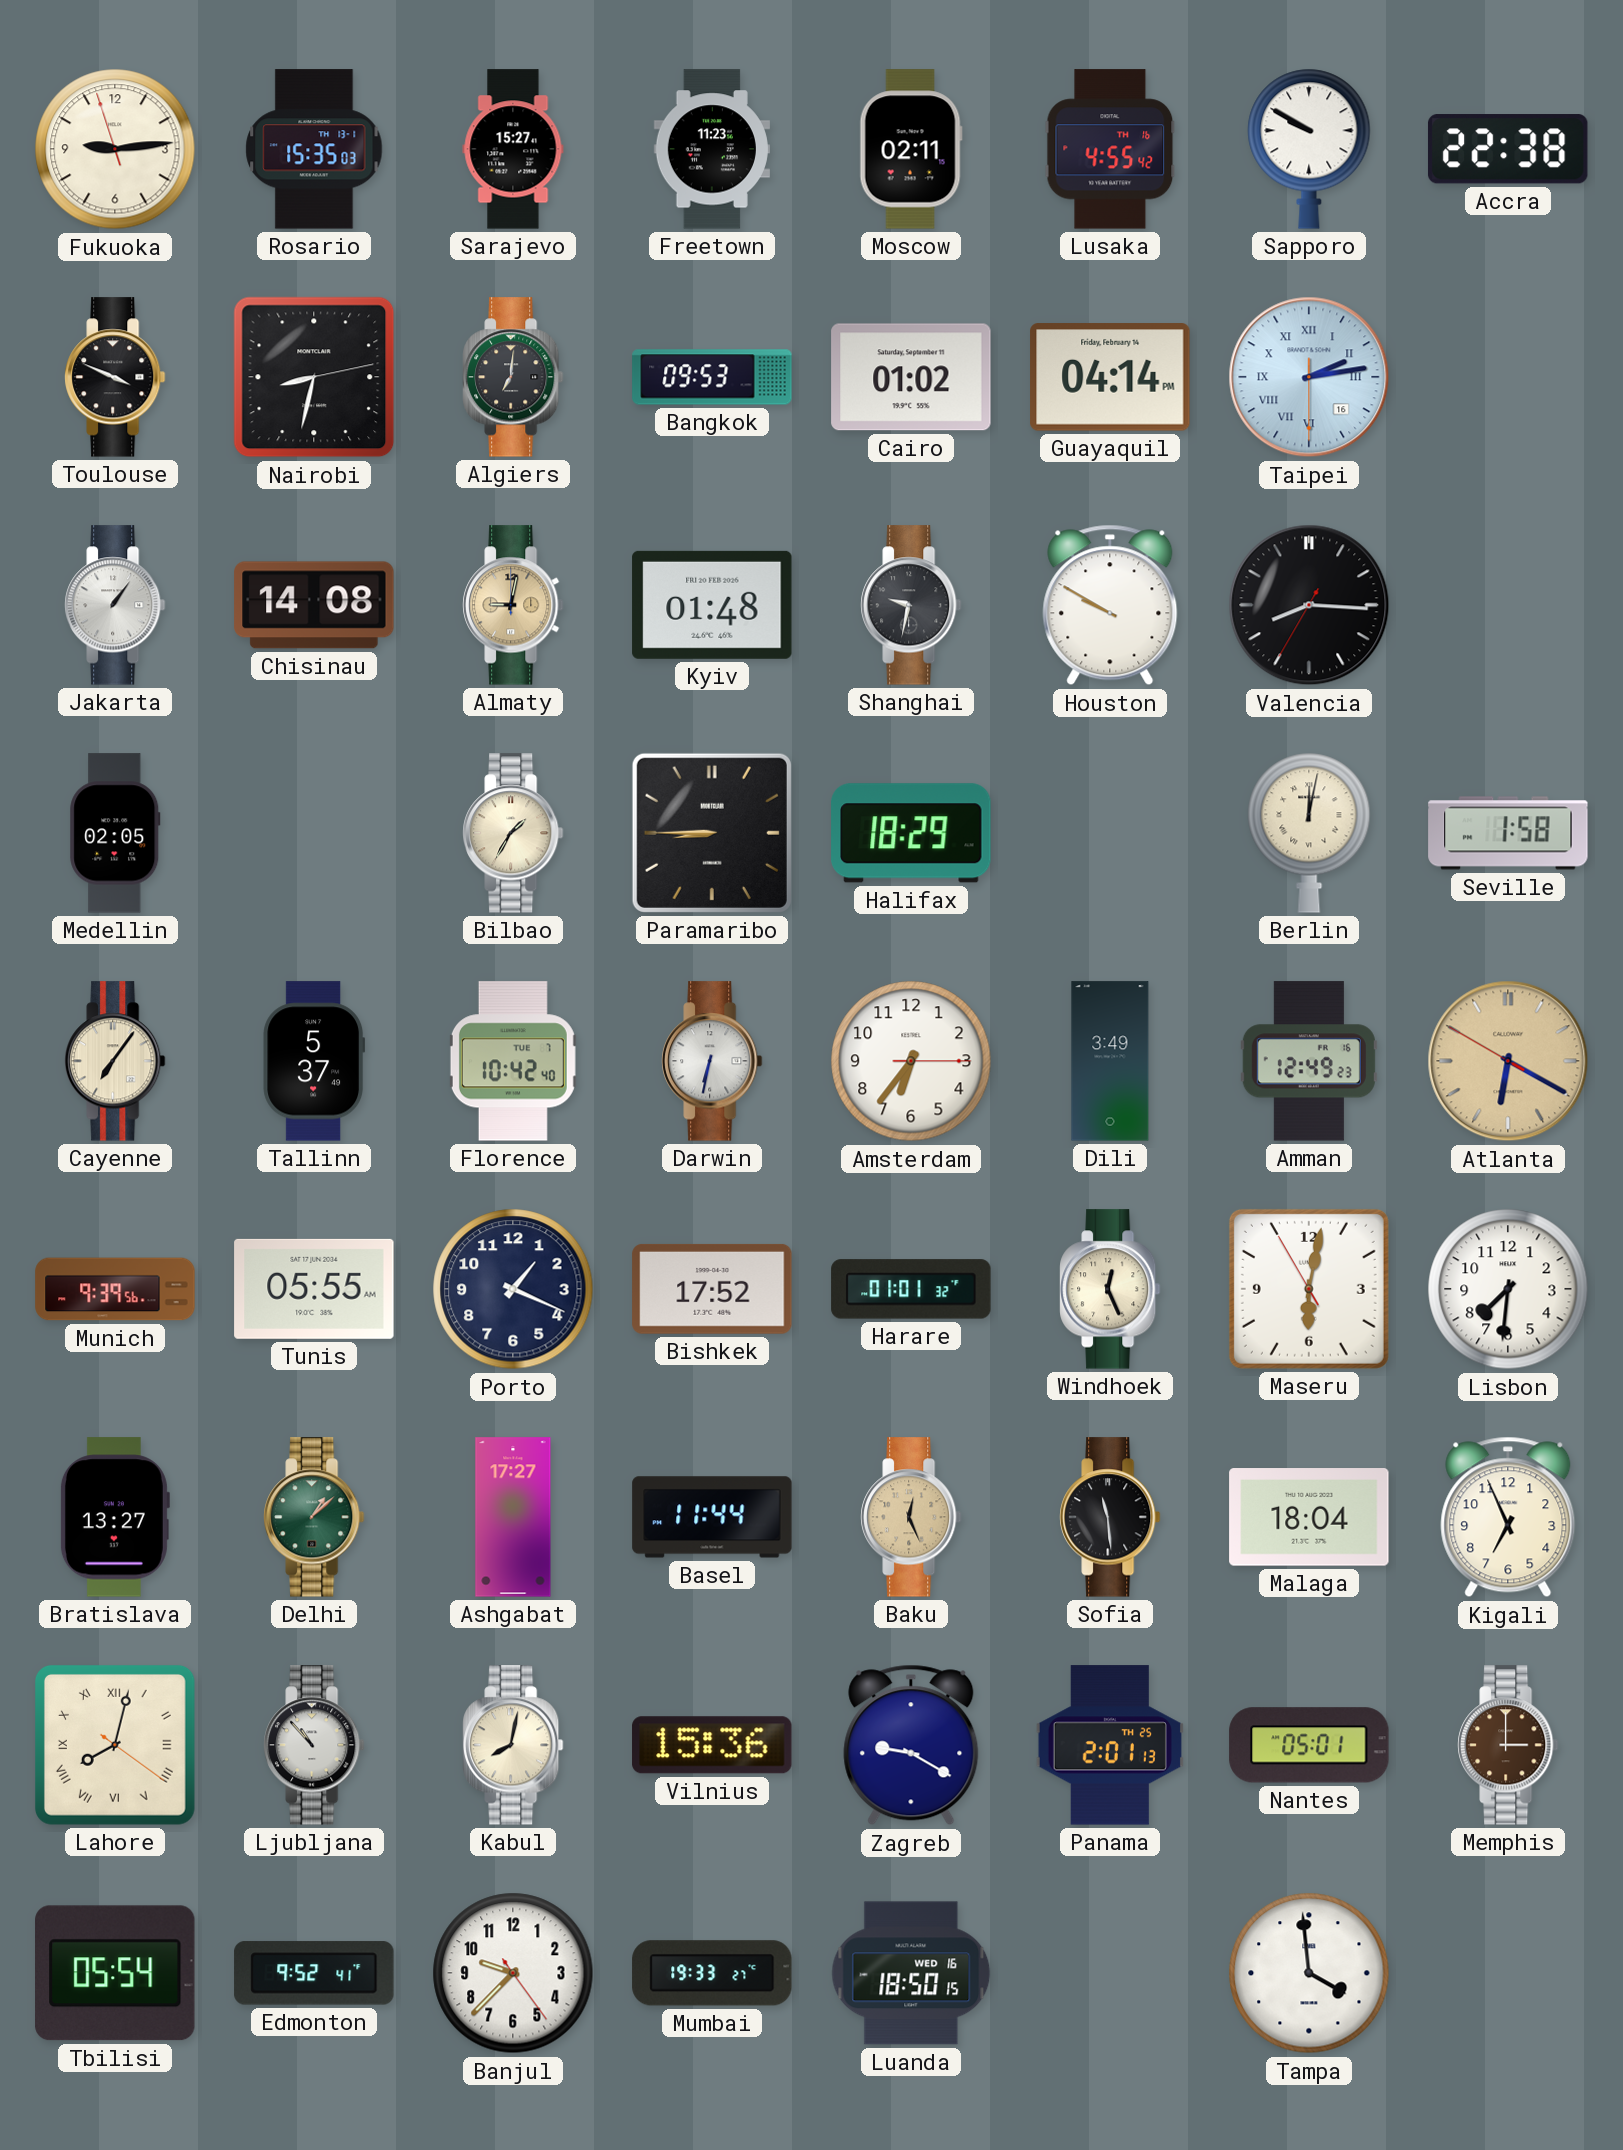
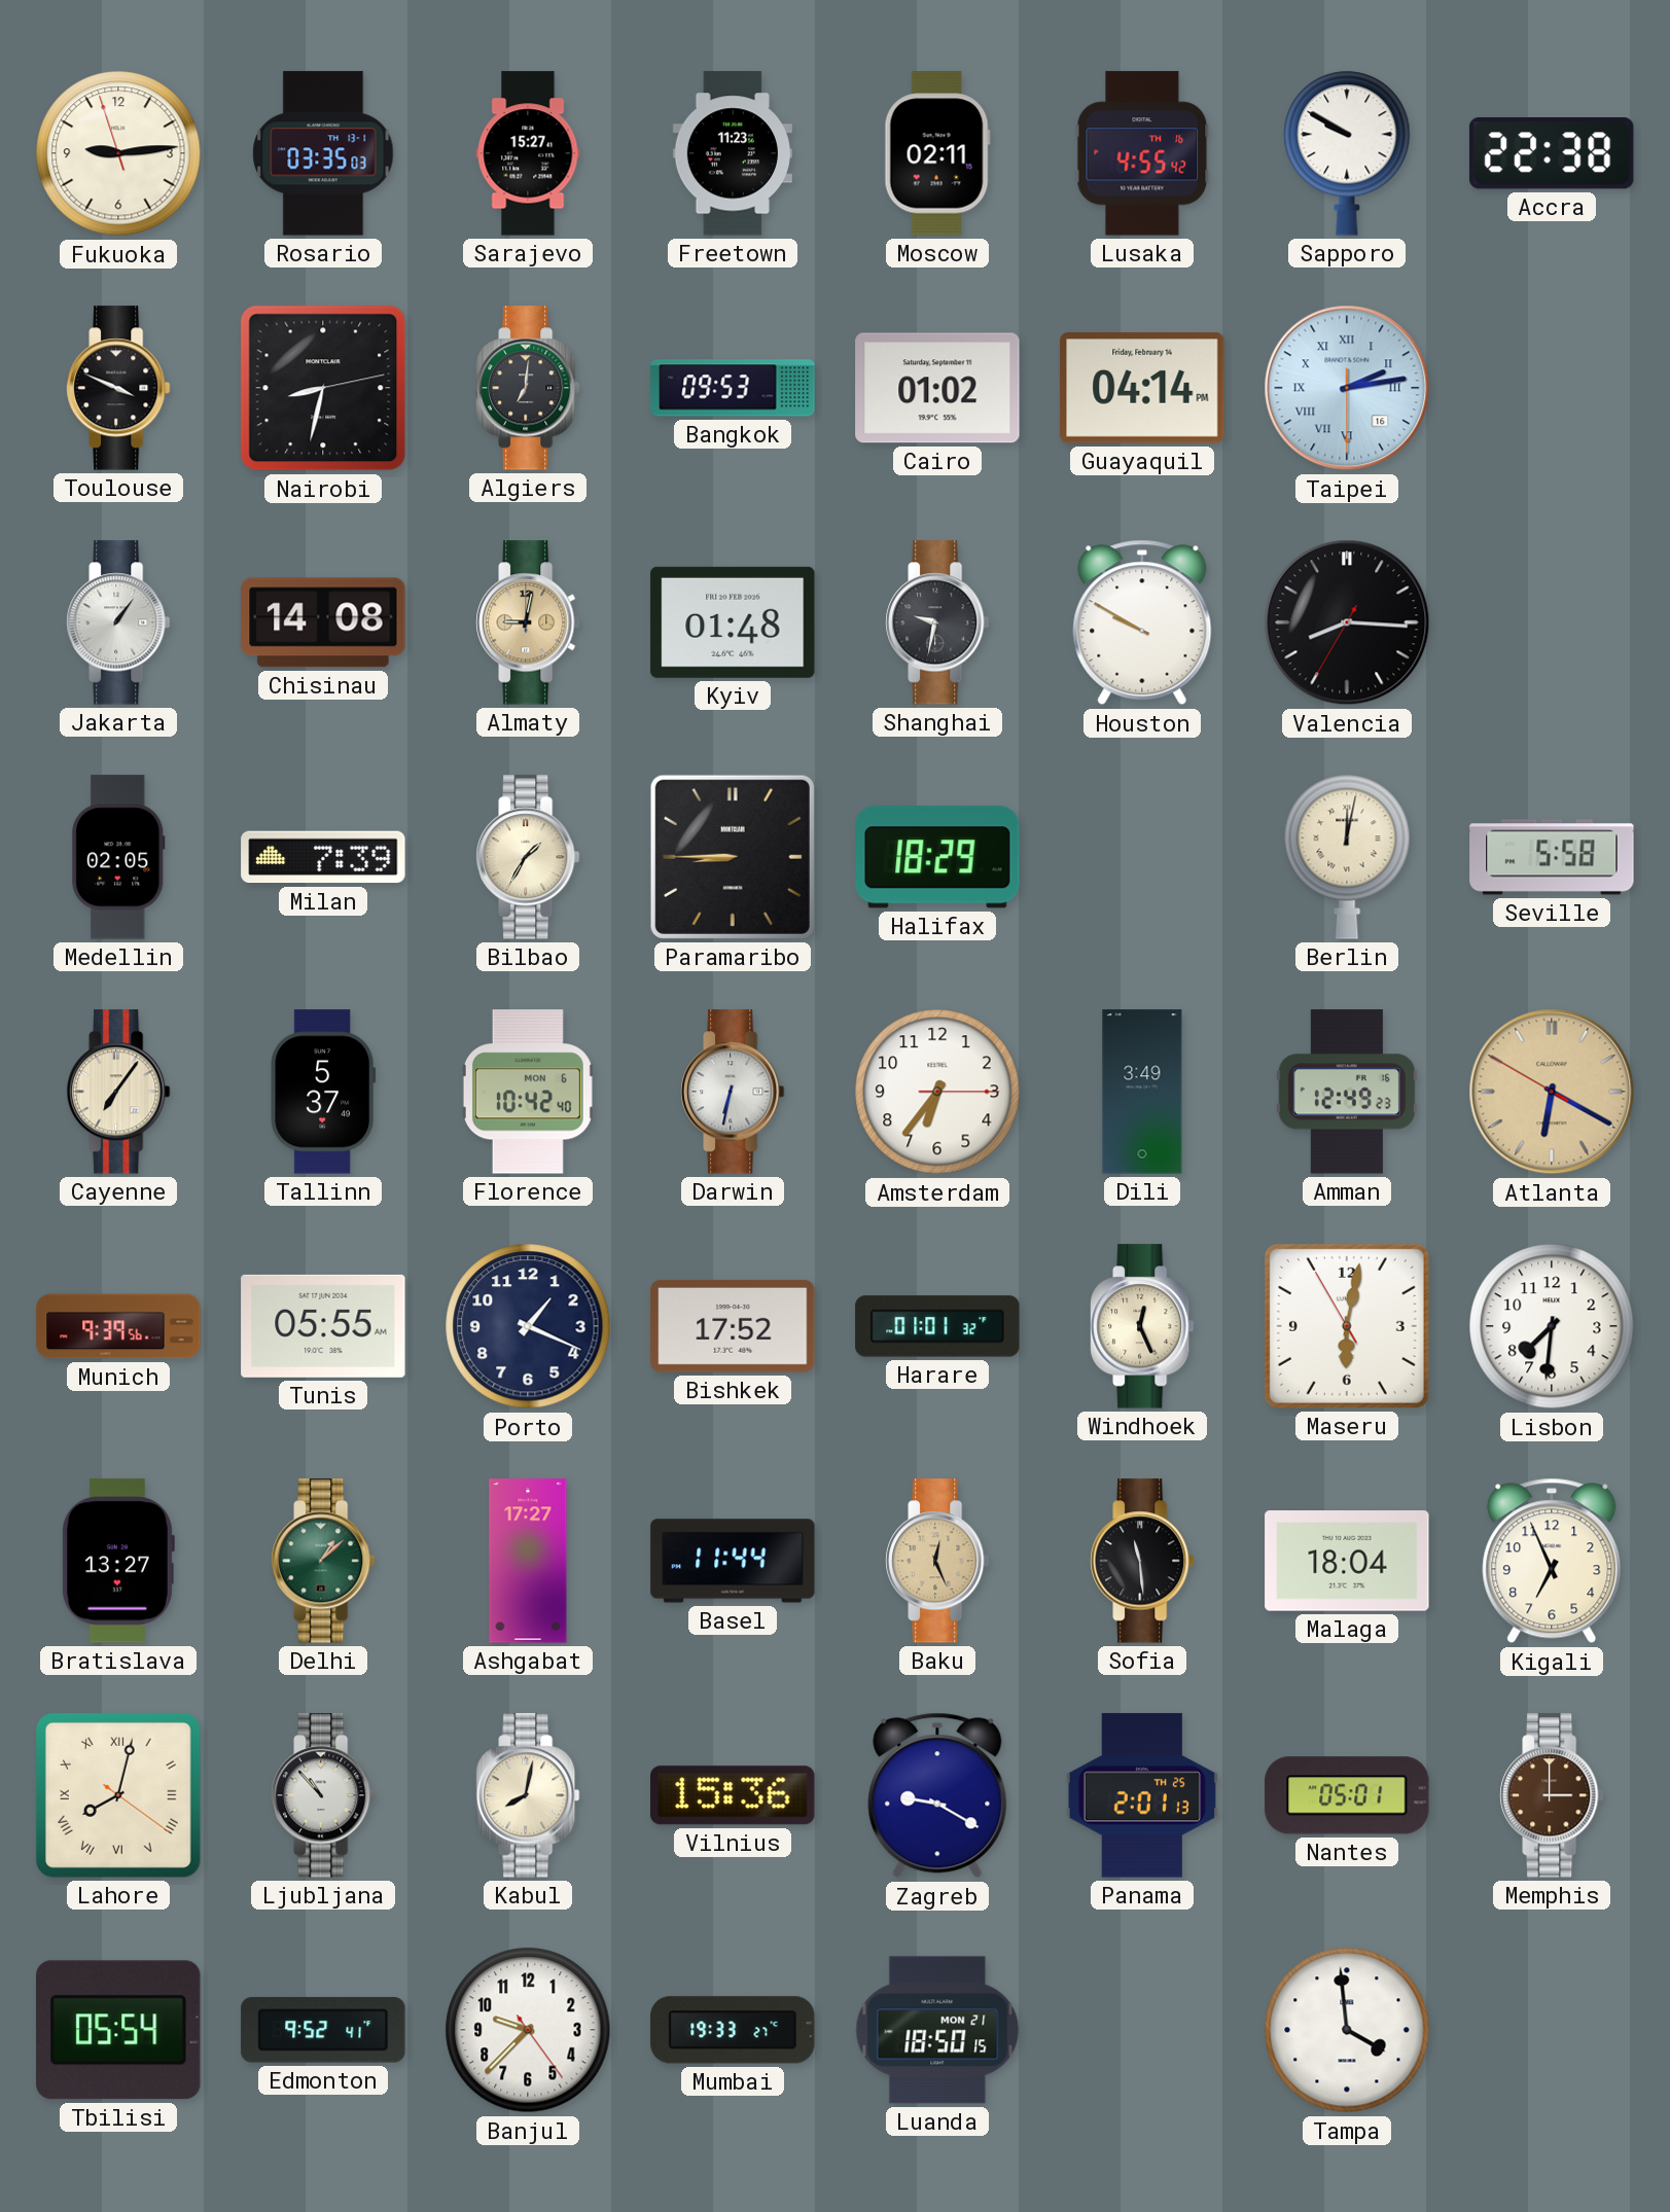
Rosario: 15:35 -> 03:35
Milan: none -> 7:39
Seville: 1:58 -> 5:58
Florence date: TUE 7 -> MON 6
Luanda date: WED 16 -> MON 21
